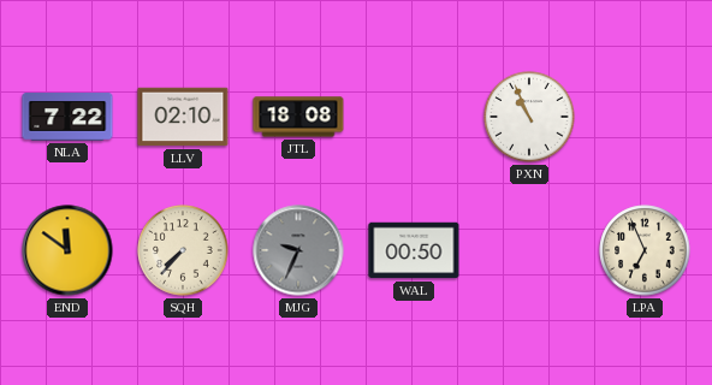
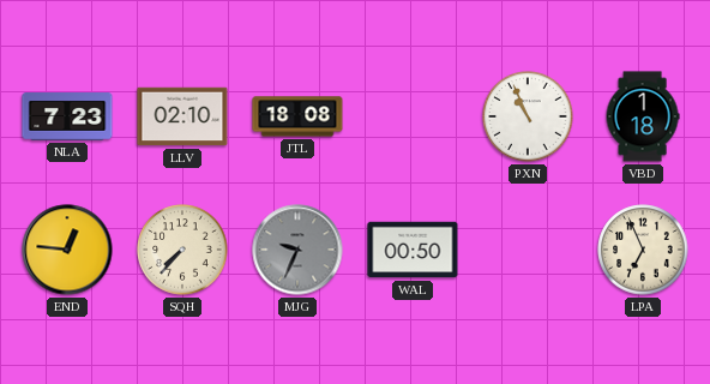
NLA: 7:22 -> 7:23
VBD: none -> 1:18
END: 11:51 -> 12:46
